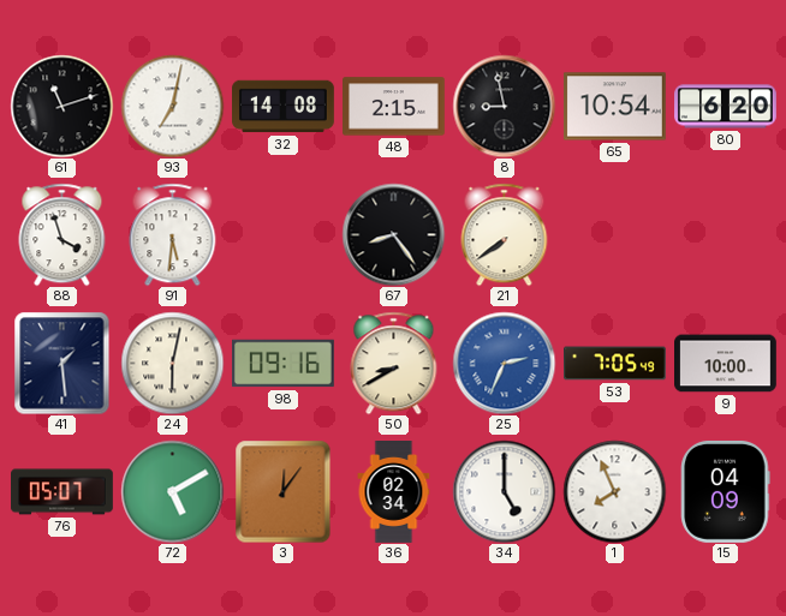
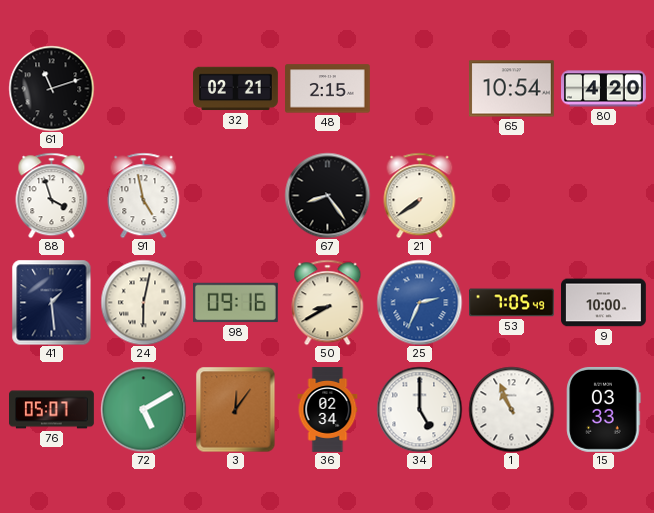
93: 7:02 -> none
32: 14:08 -> 02:21
8: 8:58 -> none
80: 6:20 -> 4:20
91: 5:31 -> 4:58
1: 7:56 -> 10:56
15: 04:09 -> 03:33
